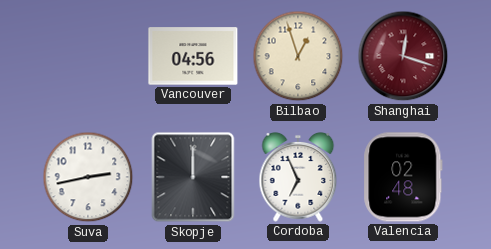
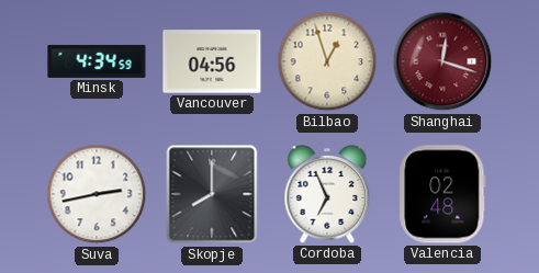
Minsk: none -> 4:34
Skopje: 12:00 -> 8:00
